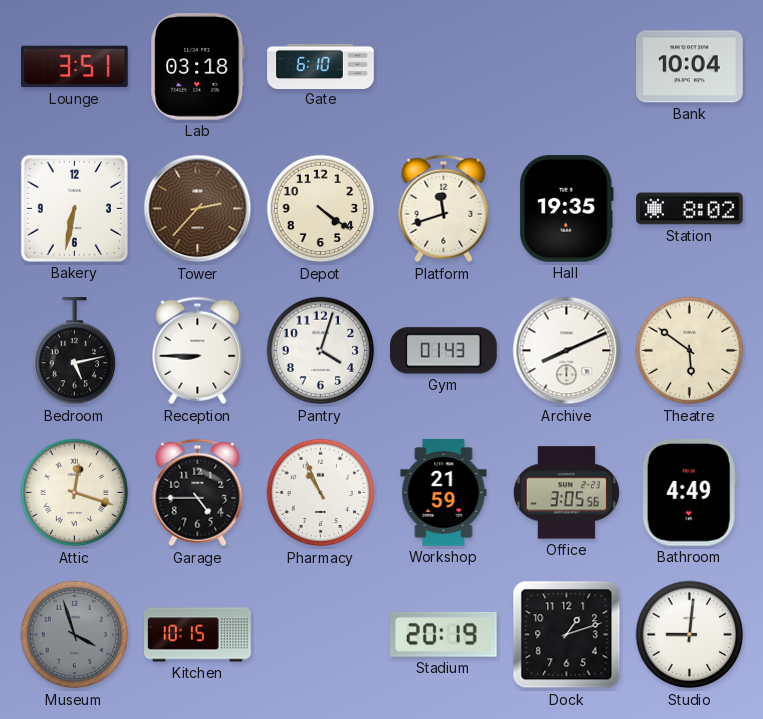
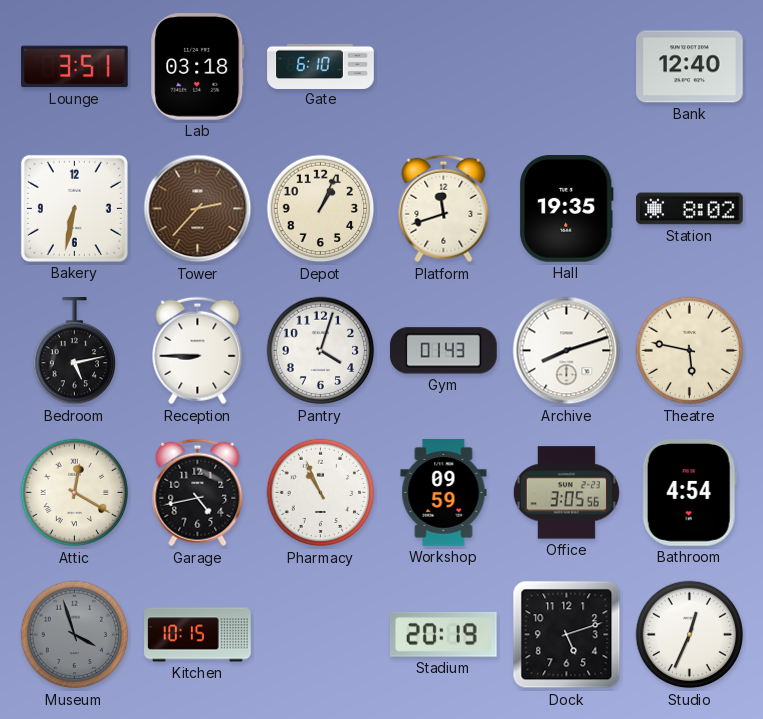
Bank: 10:04 -> 12:40
Depot: 4:21 -> 1:04
Archive: 8:11 -> 8:12
Theatre: 5:51 -> 5:47
Attic: 12:18 -> 12:20
Garage: 4:45 -> 4:43
Workshop: 21:59 -> 09:59
Bathroom: 4:49 -> 4:54
Dock: 1:12 -> 5:12
Studio: 9:01 -> 12:34
